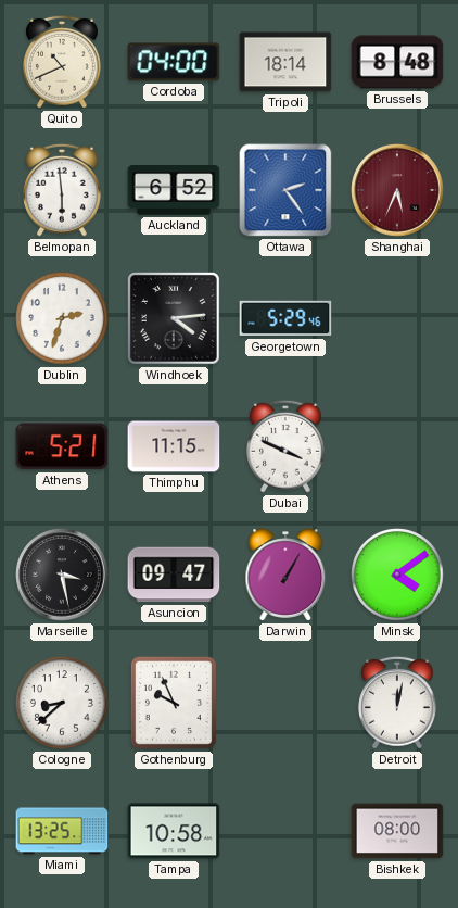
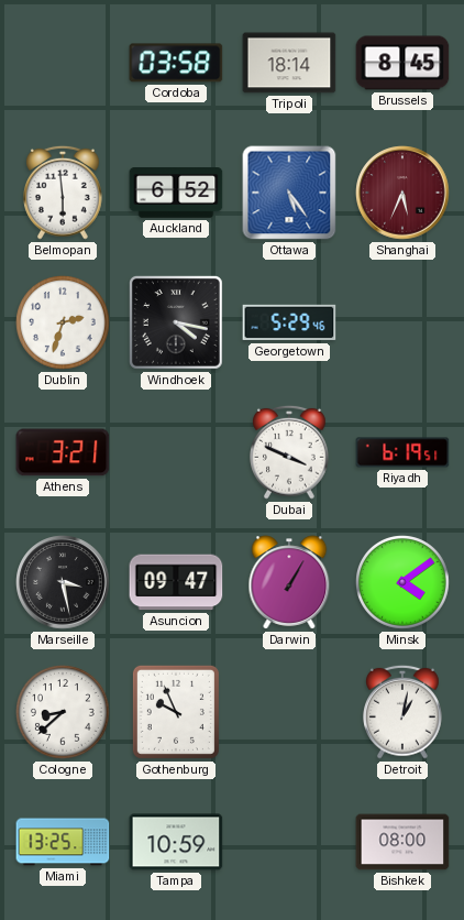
Quito: 10:41 -> none
Cordoba: 04:00 -> 03:58
Brussels: 8:48 -> 8:45
Ottawa: 2:24 -> 5:24
Windhoek: 4:14 -> 4:17
Athens: 5:21 -> 3:21
Thimphu: 11:15 -> none
Riyadh: none -> 6:19
Detroit: 12:02 -> 1:02
Tampa: 10:58 -> 10:59
